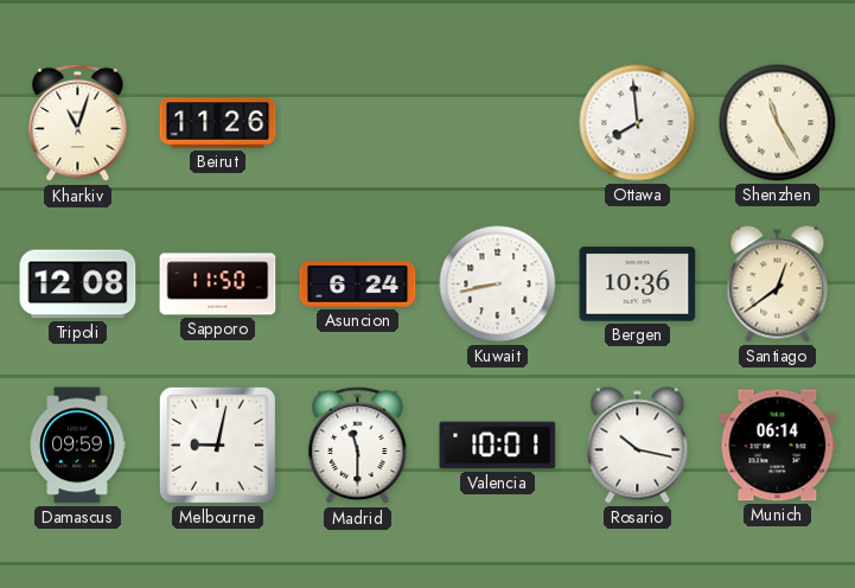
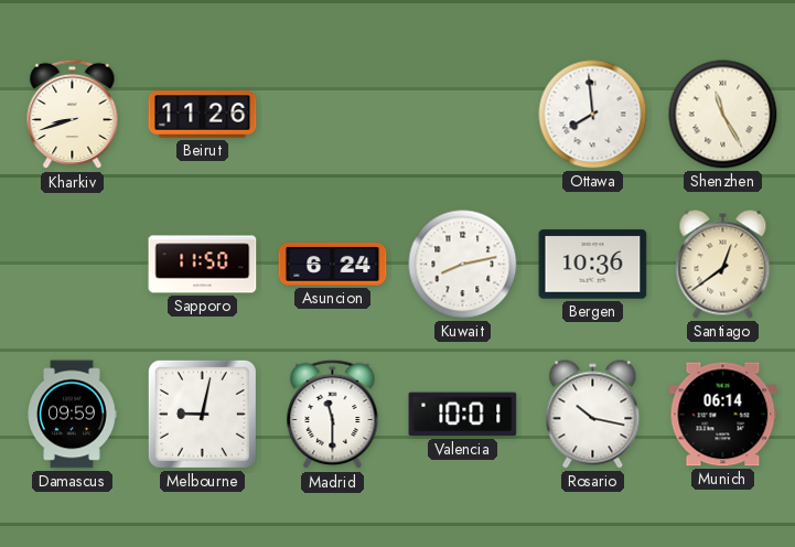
Kharkiv: 11:03 -> 8:42
Tripoli: 12:08 -> none
Kuwait: 8:43 -> 8:13
